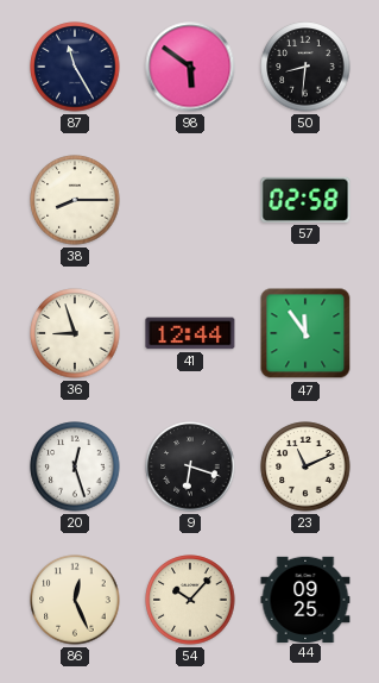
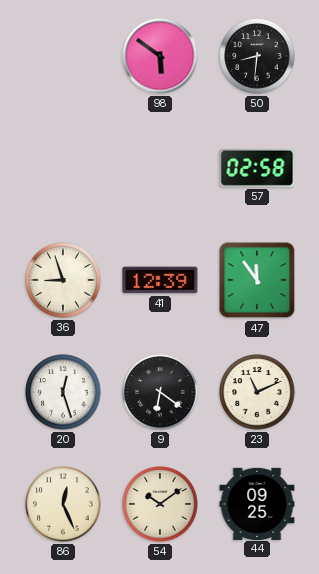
87: 11:25 -> none
38: 8:15 -> none
41: 12:44 -> 12:39
9: 6:18 -> 6:21
54: 10:07 -> 10:09
